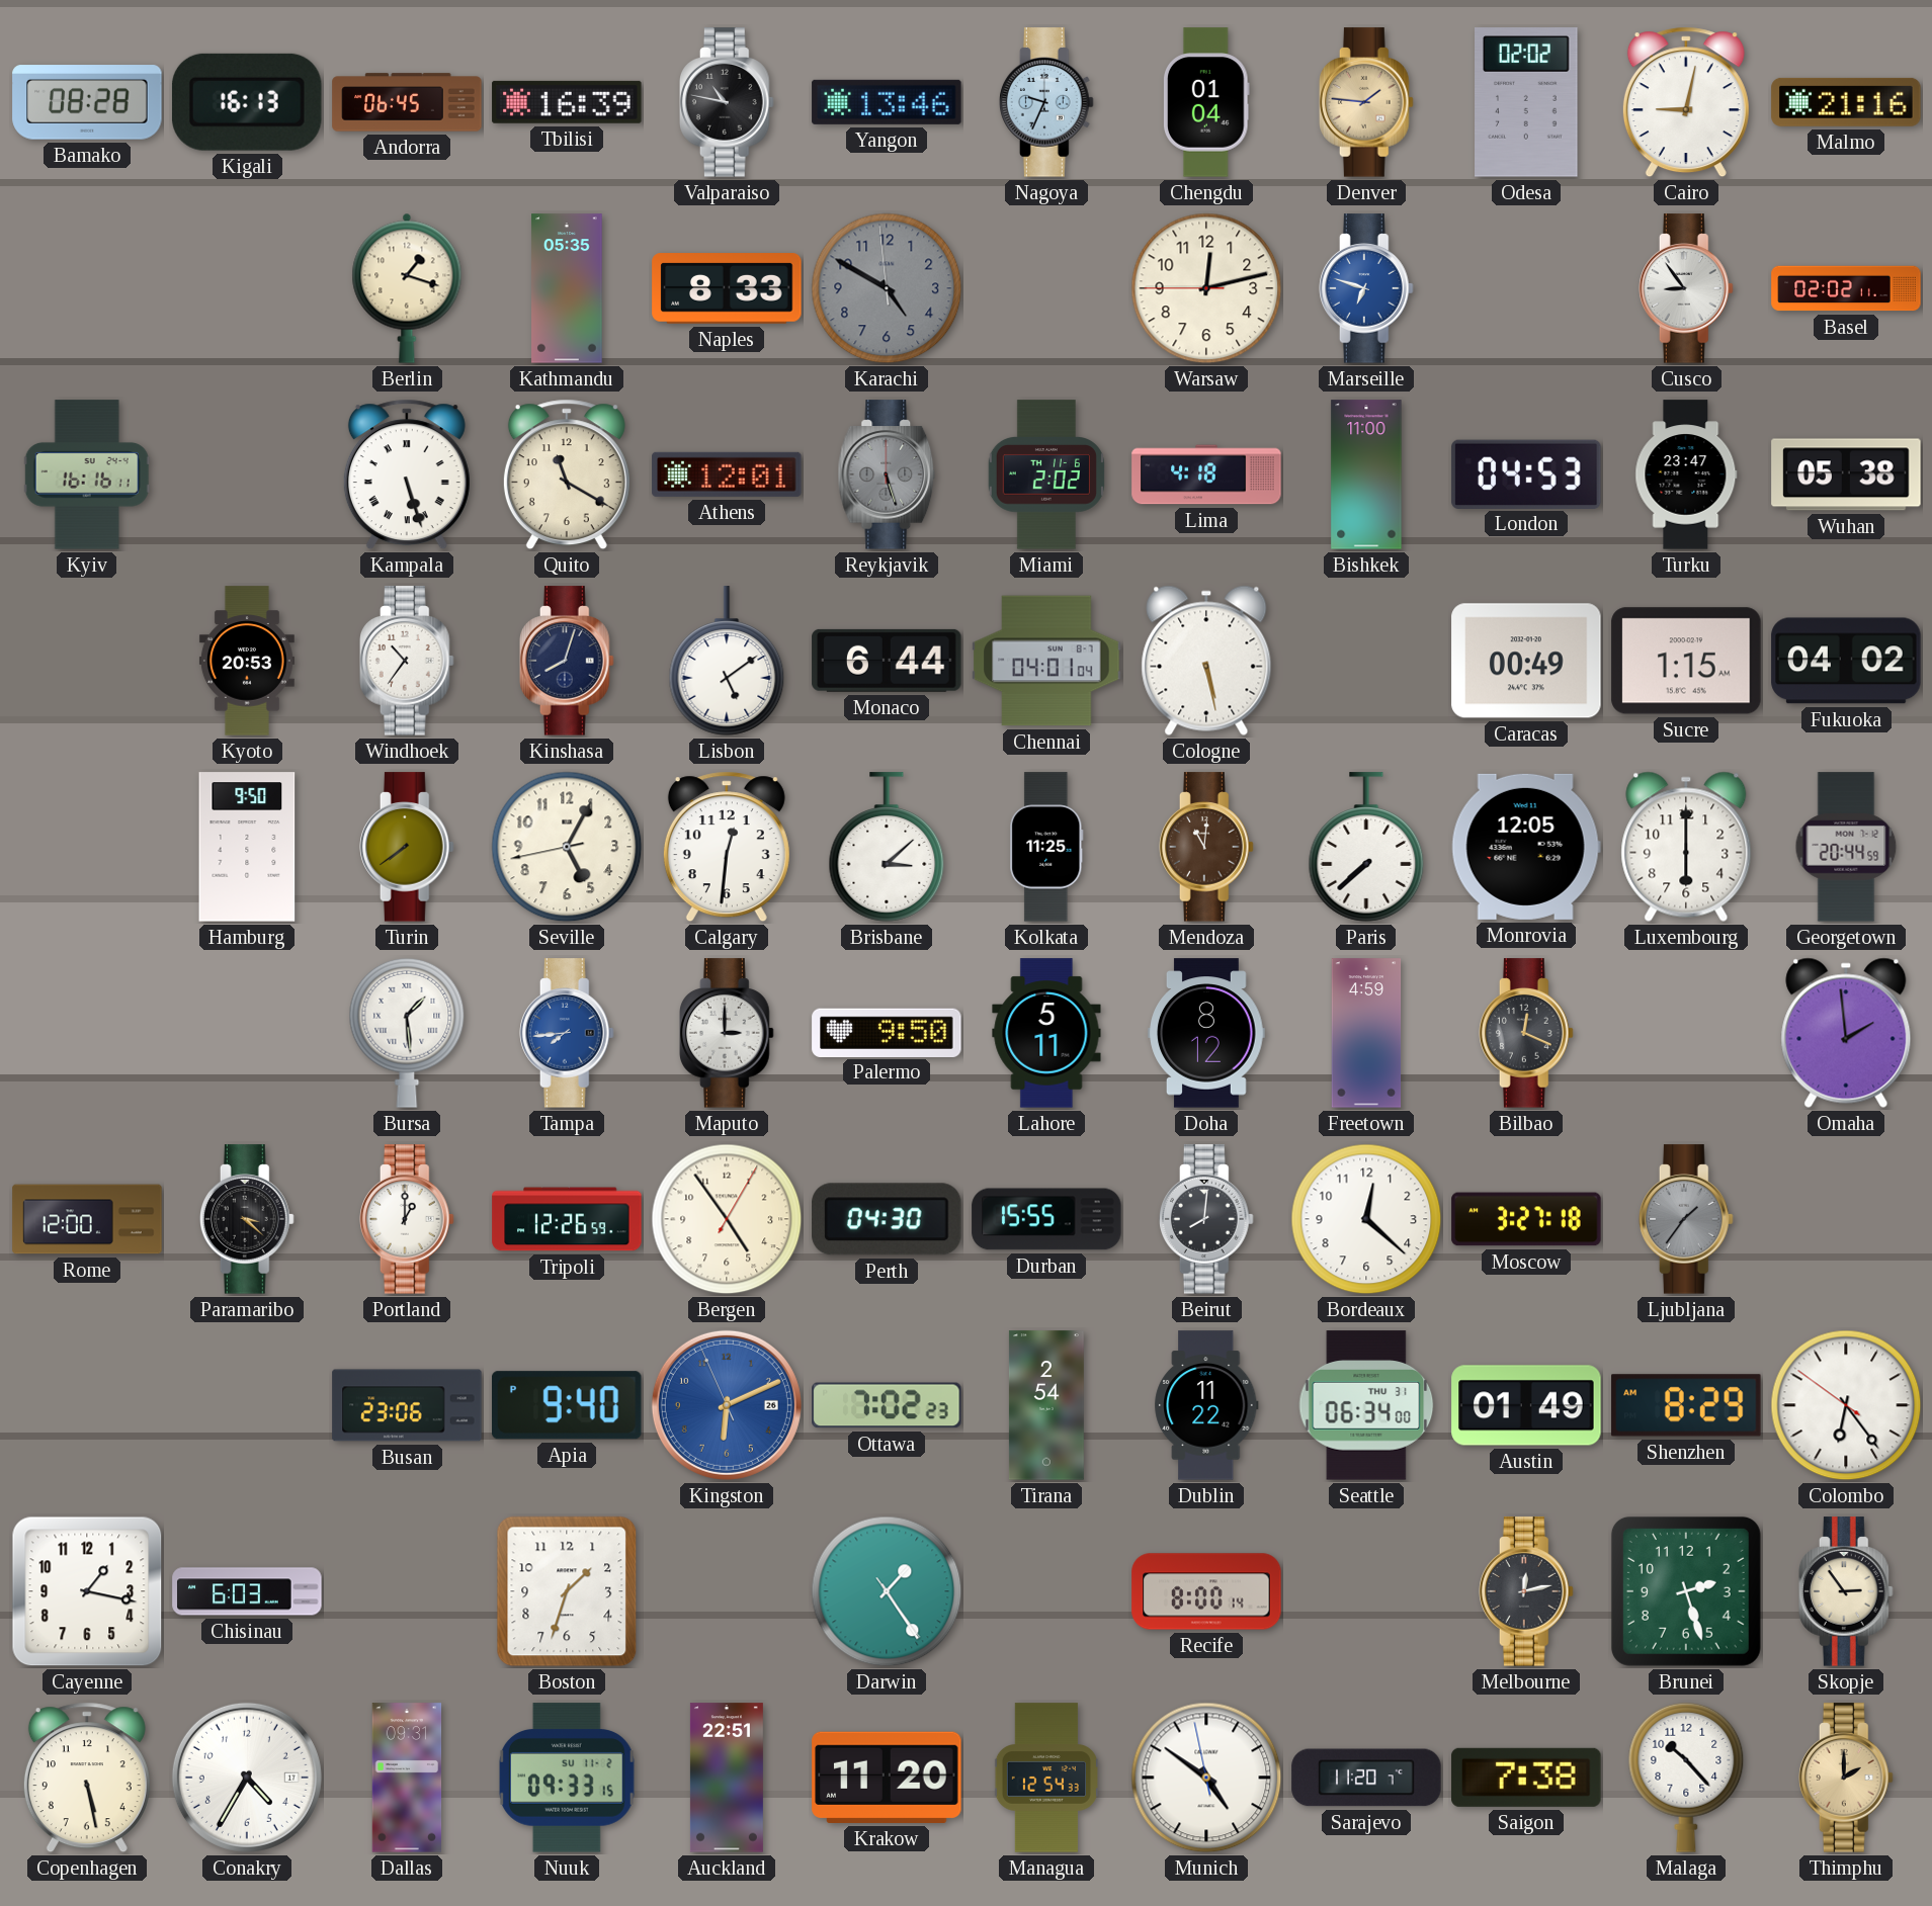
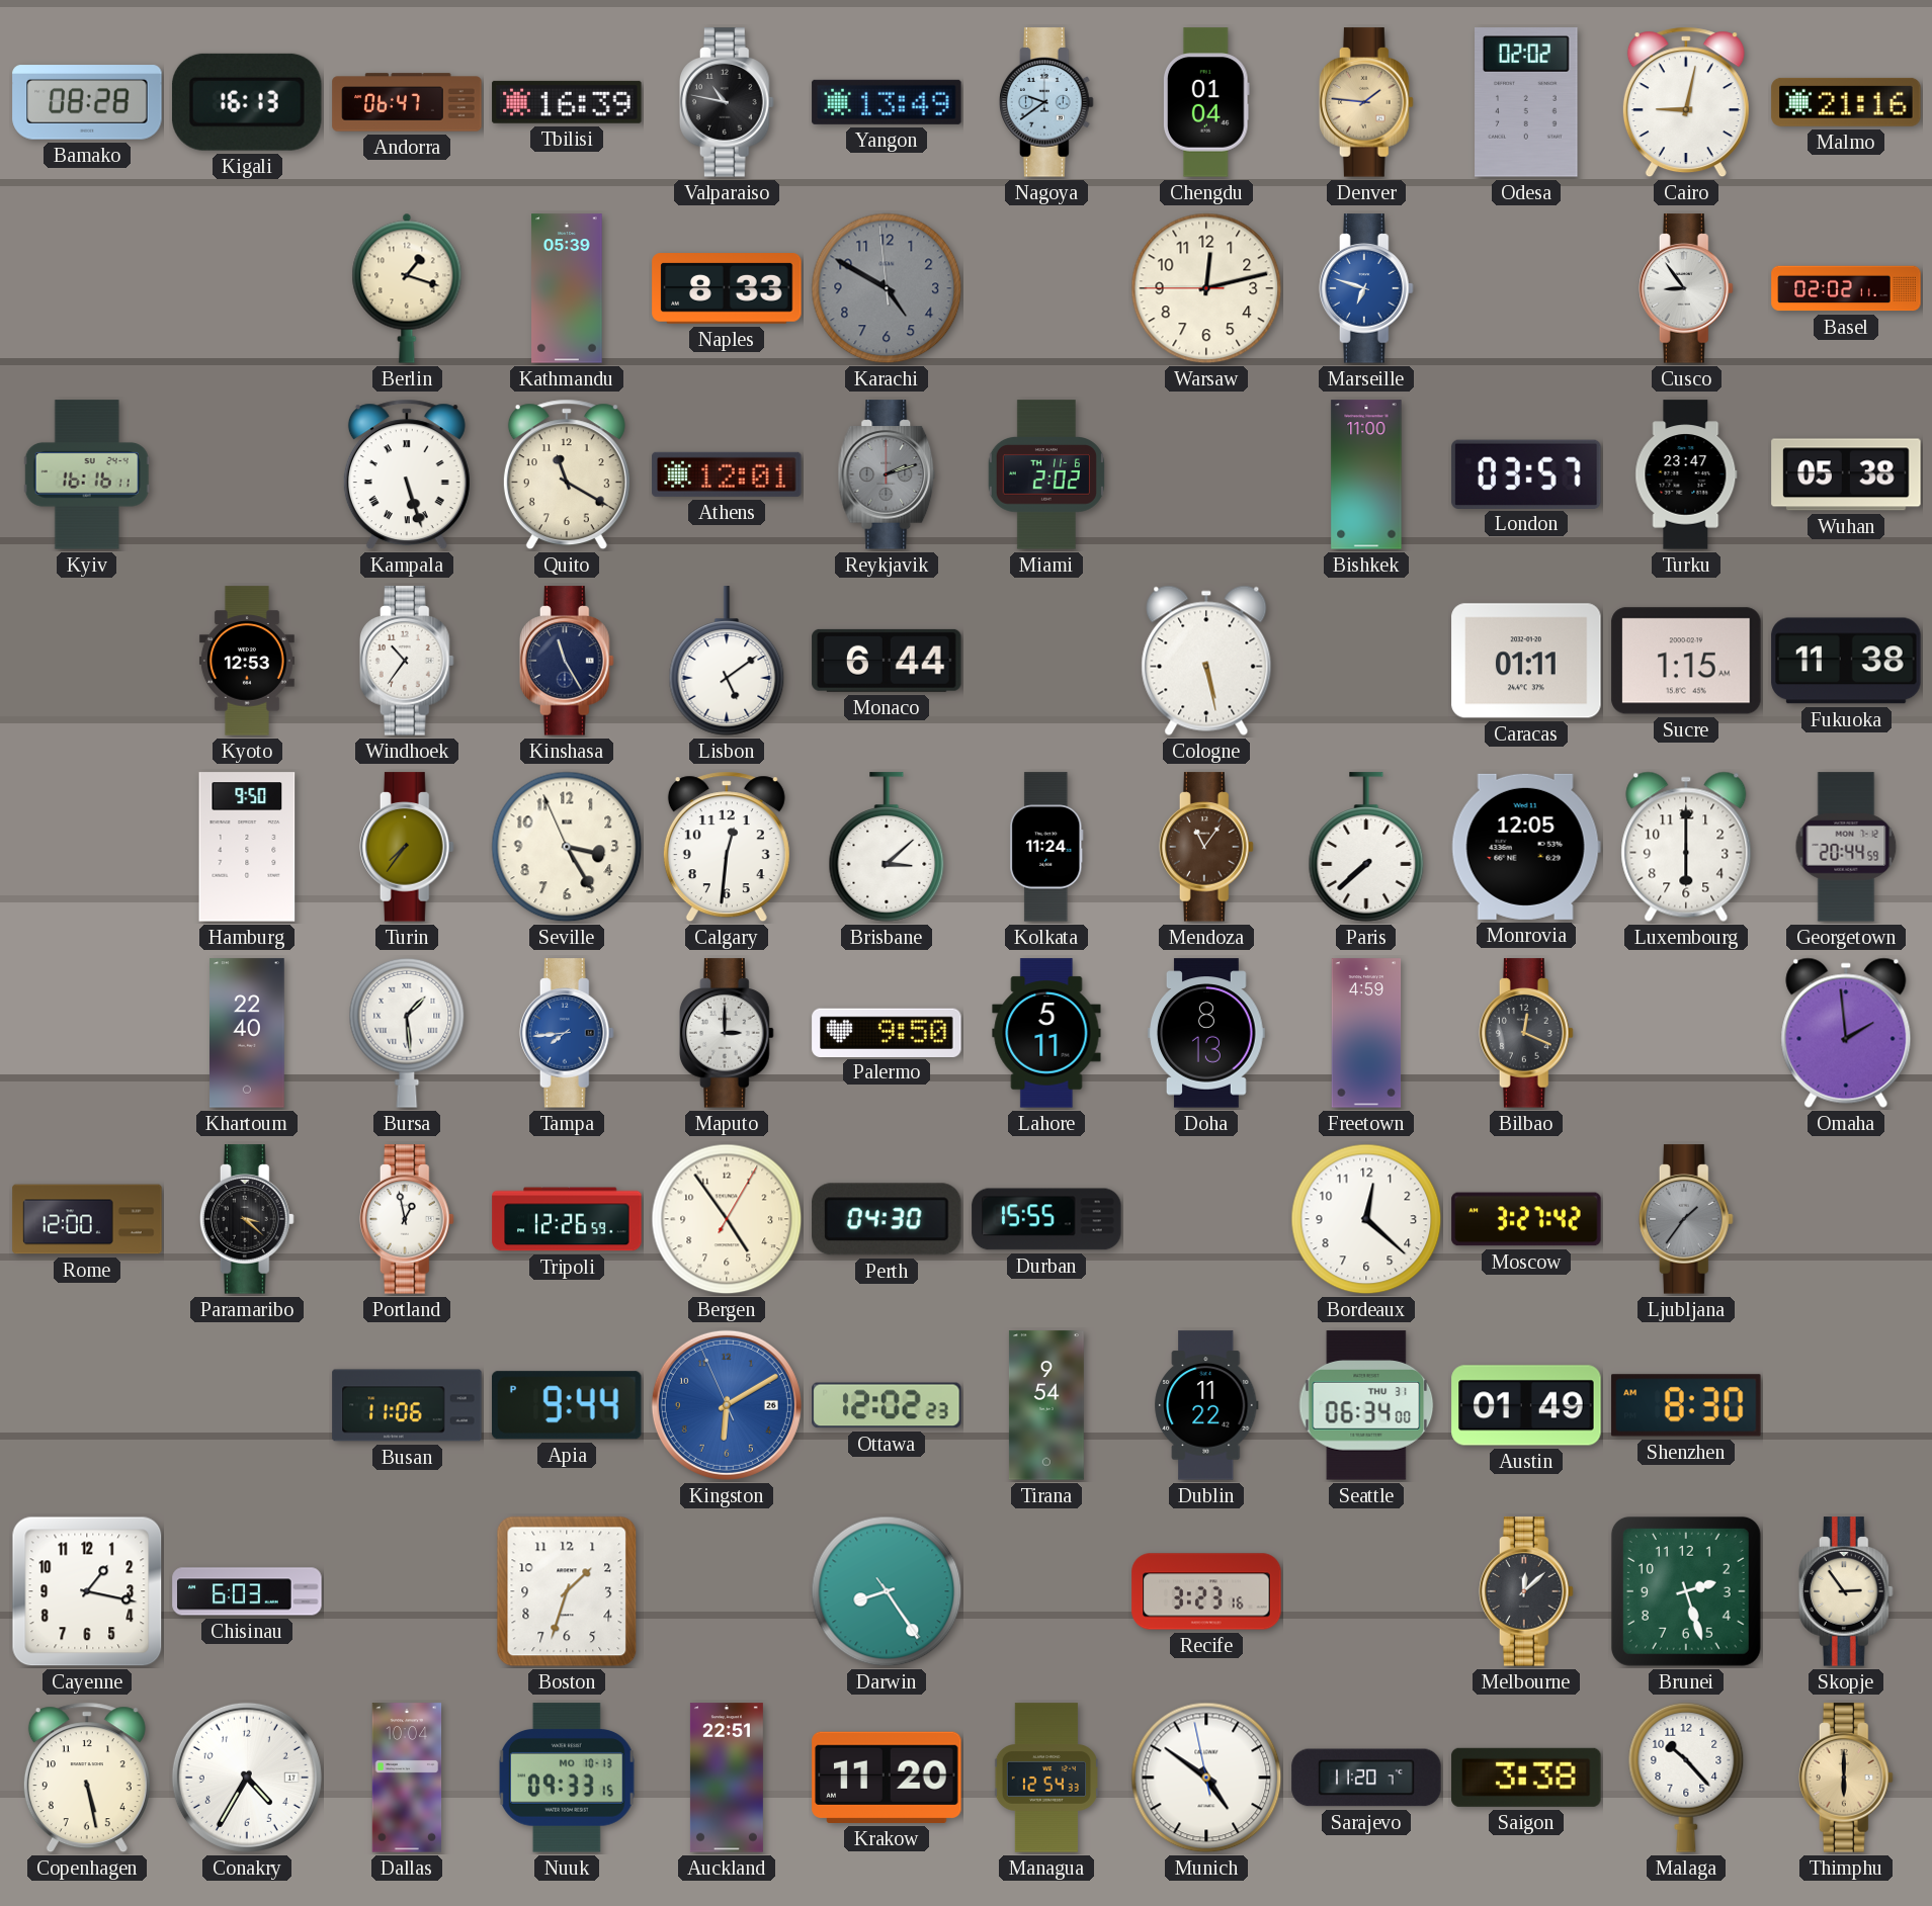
Andorra: 06:45 -> 06:47
Yangon: 13:46 -> 13:49
Nagoya: 9:34 -> 9:39
Kathmandu: 05:35 -> 05:39
Reykjavik: 5:27 -> 2:12
Lima: 4:18 -> none
London: 04:53 -> 03:57
Kyoto: 20:53 -> 12:53
Kinshasa: 8:03 -> 11:25
Chennai: 04:01 -> none
Caracas: 00:49 -> 01:11
Fukuoka: 04:02 -> 11:38
Turin: 7:39 -> 7:36
Seville: 5:04 -> 3:24
Kolkata: 11:25 -> 11:24
Mendoza: 11:01 -> 11:06
Khartoum: none -> 22:40
Doha: 8:12 -> 8:13
Portland: 1:00 -> 12:58
Beirut: 8:01 -> none
Moscow: 3:27:18 -> 3:27:42
Busan: 23:06 -> 11:06
Apia: 9:40 -> 9:44
Kingston: 6:10 -> 6:09
Ottawa: 7:02 -> 12:02
Tirana: 2:54 -> 9:54
Shenzhen: 8:29 -> 8:30
Colombo: 6:23 -> none
Darwin: 1:24 -> 8:24
Recife: 8:00 -> 3:23
Melbourne: 12:13 -> 12:08
Dallas: 09:31 -> 10:04
Nuuk date: SU 11-2 -> MO 10-13
Saigon: 7:38 -> 3:38
Thimphu: 2:00 -> 6:00
